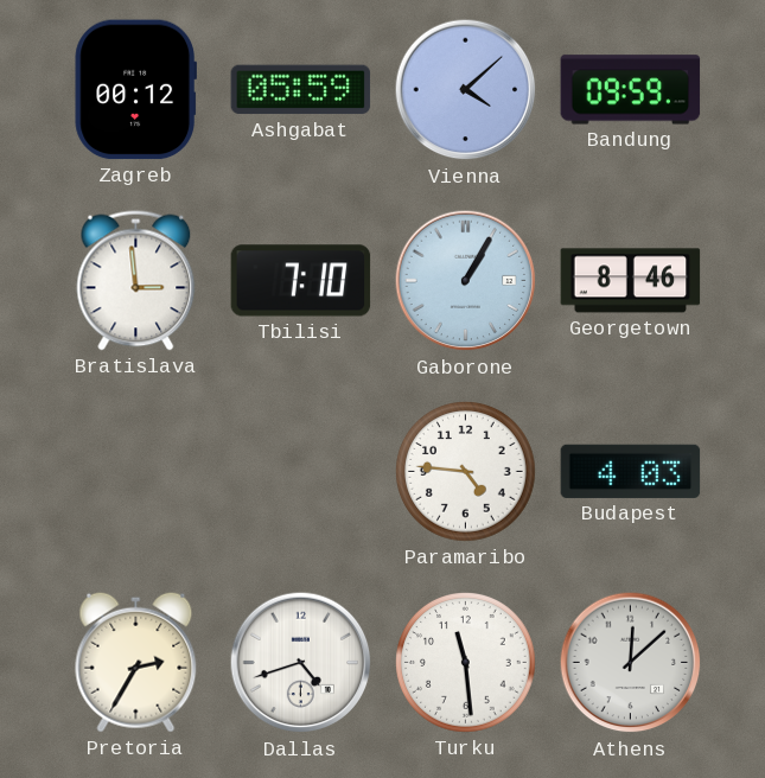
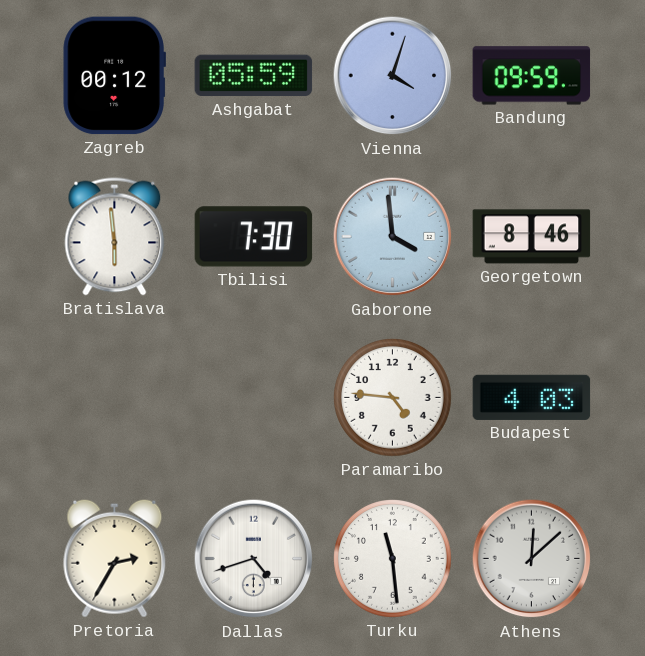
Vienna: 4:08 -> 4:03
Bratislava: 2:59 -> 5:59
Tbilisi: 7:10 -> 7:30
Gaborone: 1:05 -> 3:59
